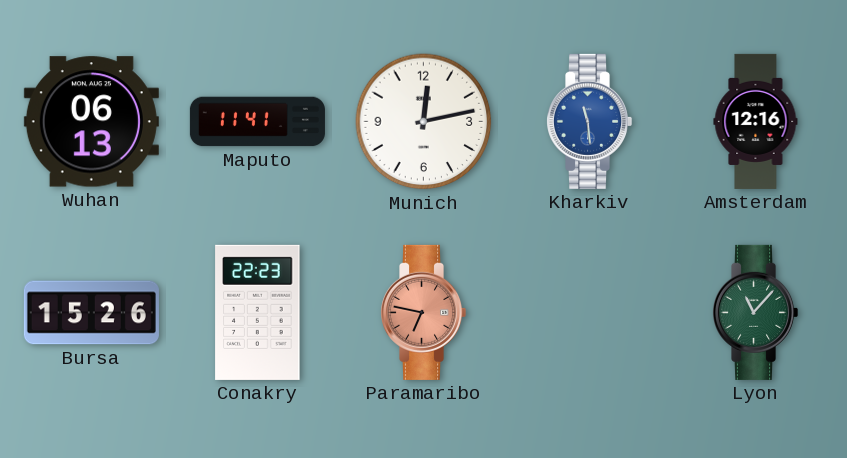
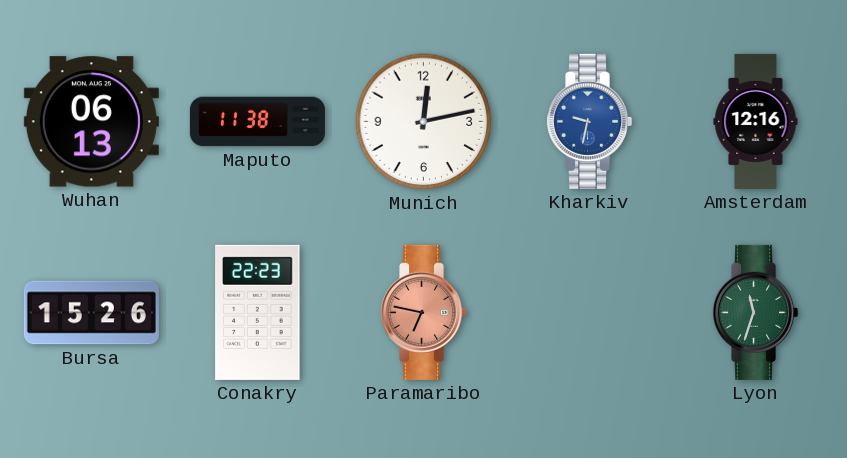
Maputo: 11:41 -> 11:38
Kharkiv: 11:29 -> 9:32
Lyon: 11:07 -> 11:33
